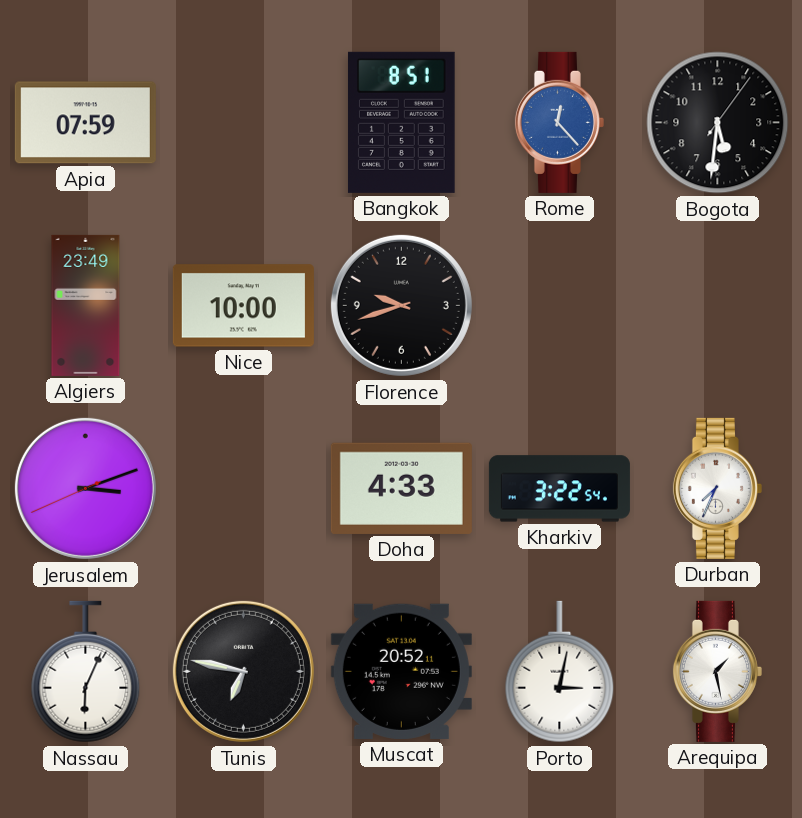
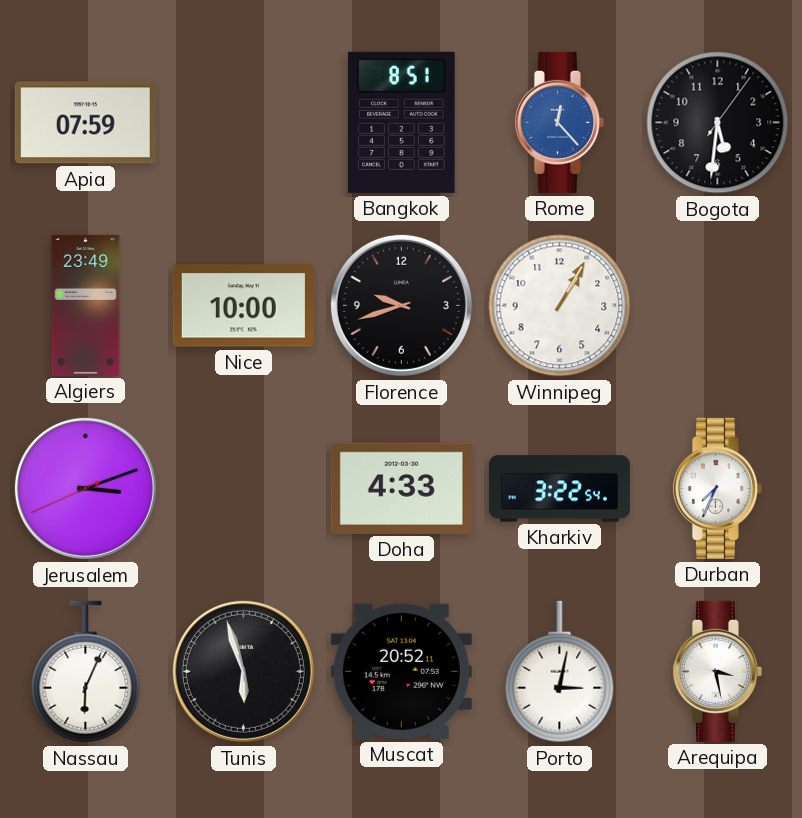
Winnipeg: none -> 1:05
Tunis: 6:47 -> 5:57
Arequipa: 1:28 -> 3:28
